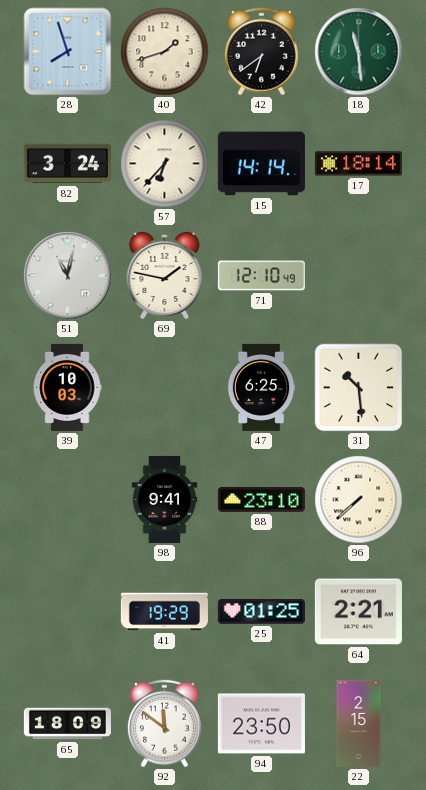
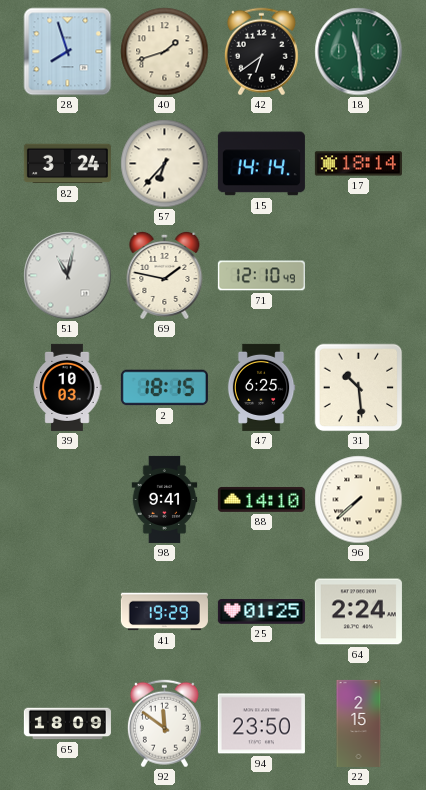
2: none -> 18:15
88: 23:10 -> 14:10
64: 2:21 -> 2:24
